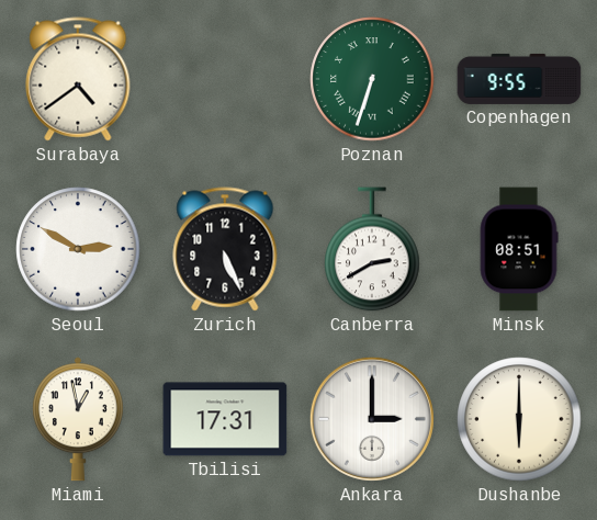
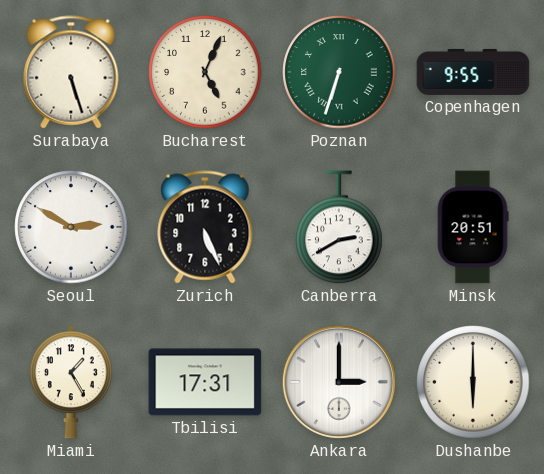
Surabaya: 4:39 -> 5:27
Bucharest: none -> 5:04
Minsk: 08:51 -> 20:51
Miami: 12:58 -> 1:25
